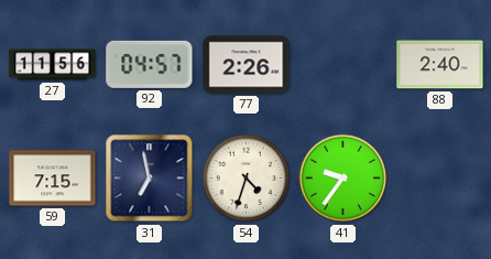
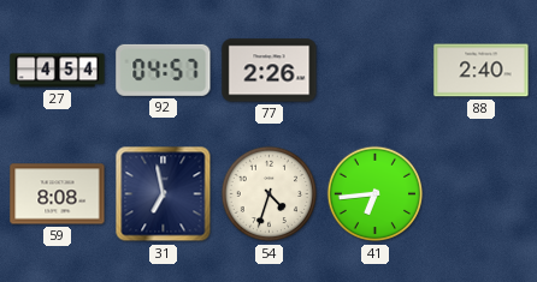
27: 11:56 -> 4:54
59: 7:15 -> 8:08
41: 9:36 -> 6:44
